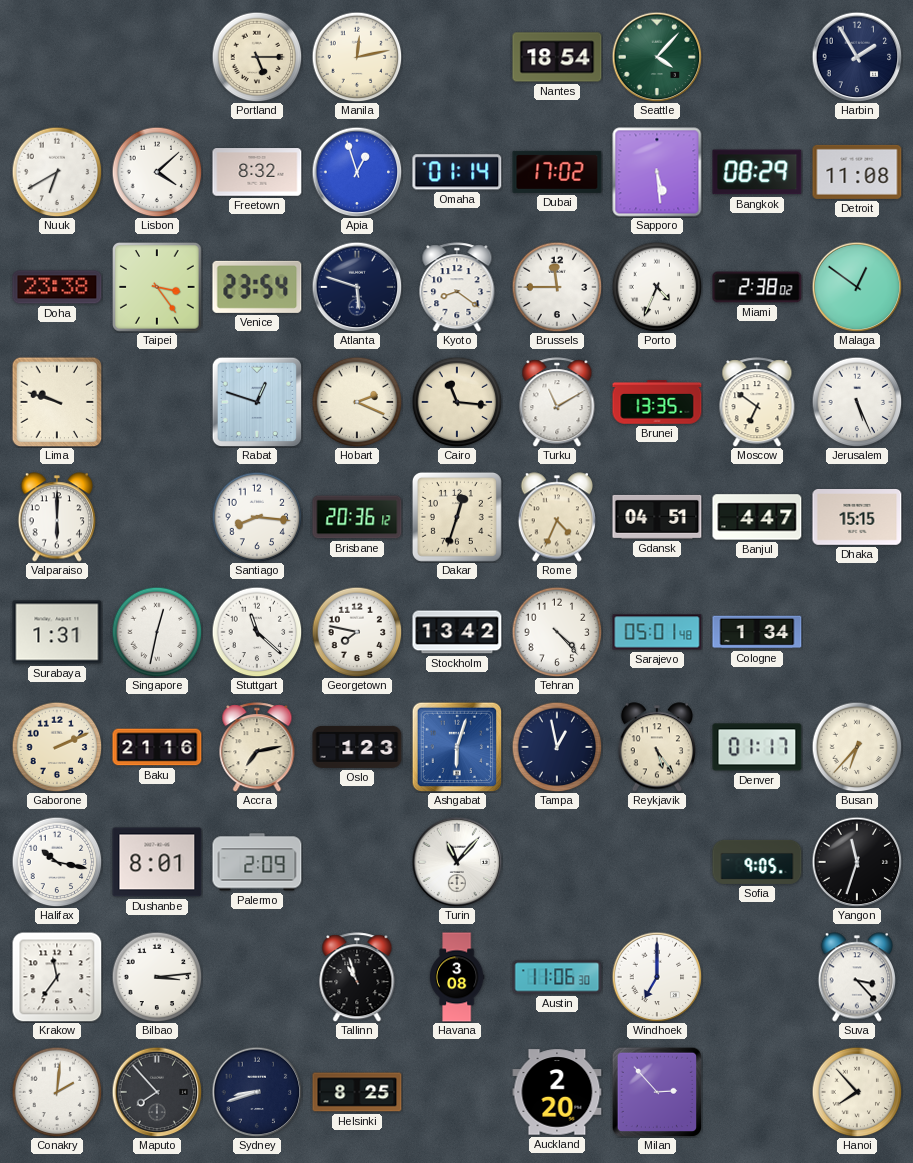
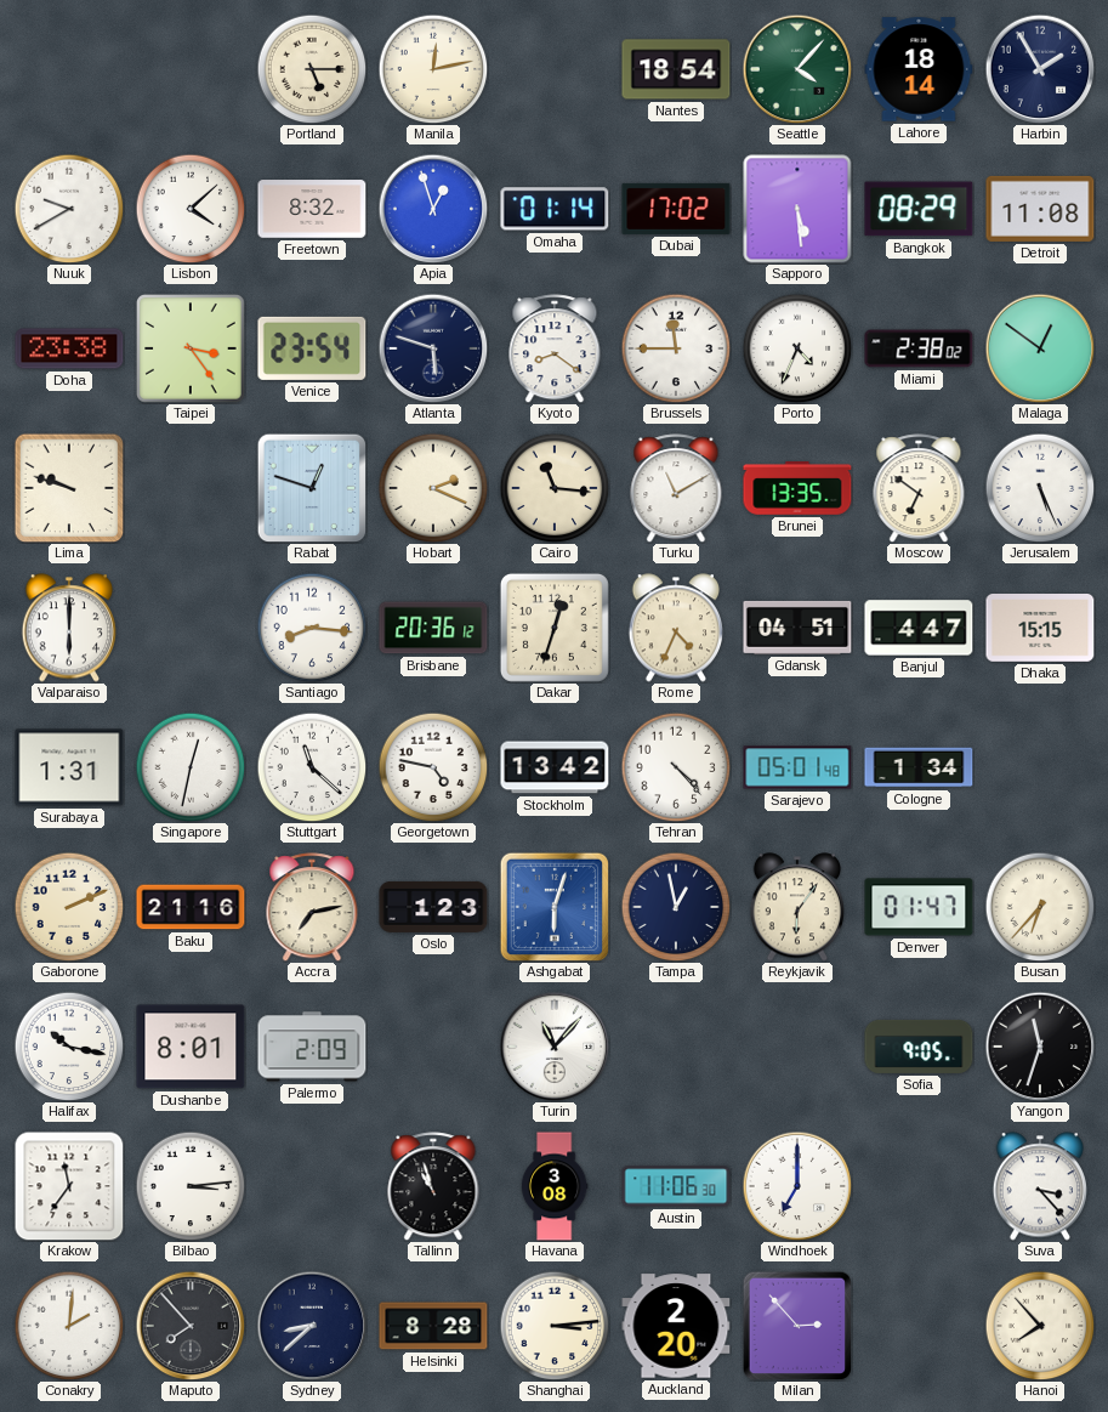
Lahore: none -> 18:14
Nuuk: 6:40 -> 9:40
Georgetown: 7:47 -> 4:47
Reykjavik: 5:24 -> 6:06
Denver: 01:17 -> 01:47
Sydney: 8:42 -> 8:38
Helsinki: 8:25 -> 8:28
Shanghai: none -> 3:14
